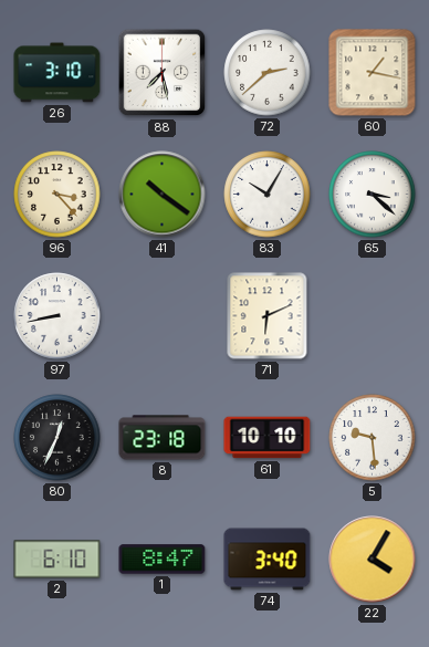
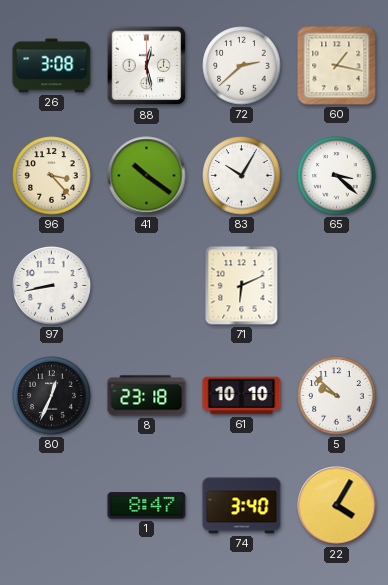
26: 3:10 -> 3:08
88: 7:28 -> 12:28
5: 9:29 -> 9:52
2: 6:10 -> none
